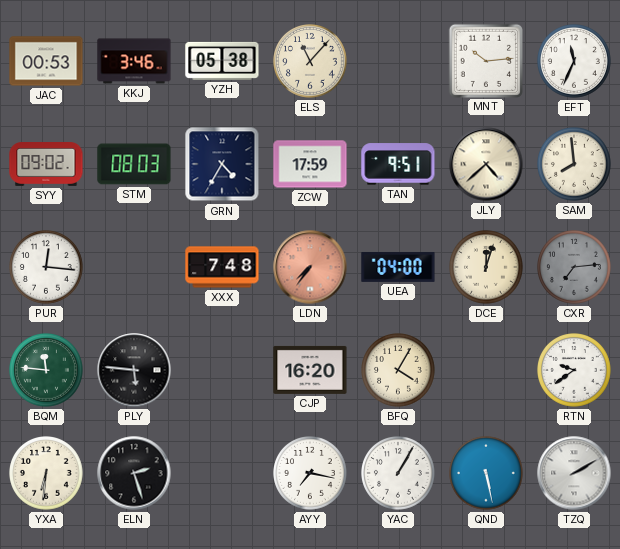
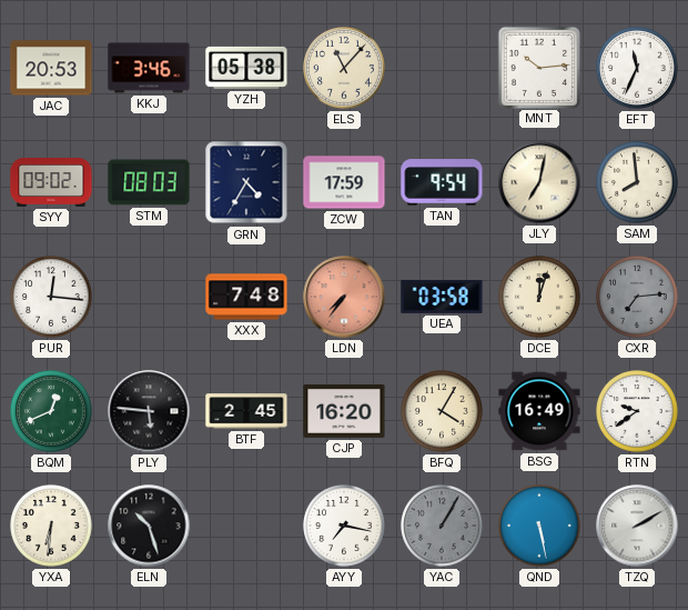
JAC: 00:53 -> 20:53
TAN: 9:51 -> 9:54
JLY: 4:38 -> 7:02
UEA: 04:00 -> 03:58
BQM: 11:46 -> 12:41
BTF: none -> 2:45
BSG: none -> 16:49
ELN: 2:27 -> 10:27
YAC dial: white -> grey
